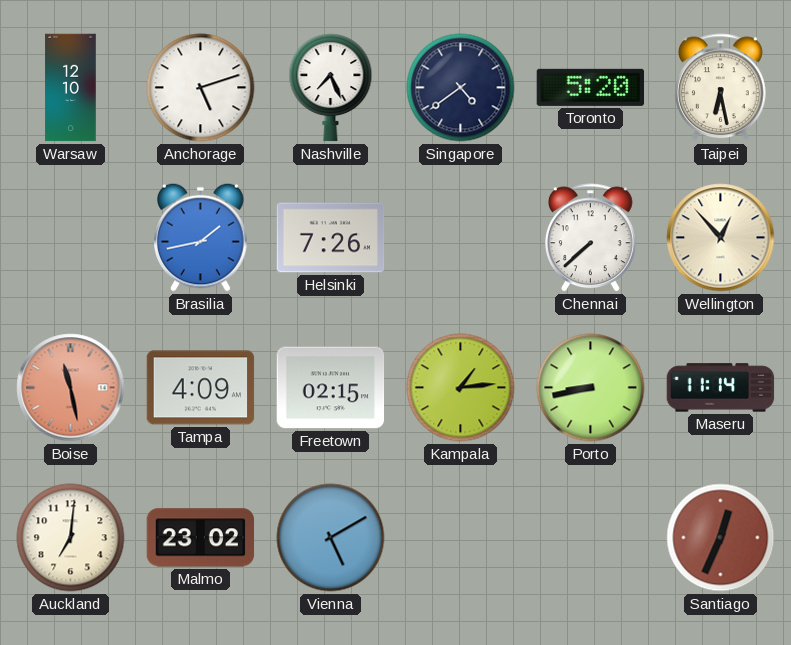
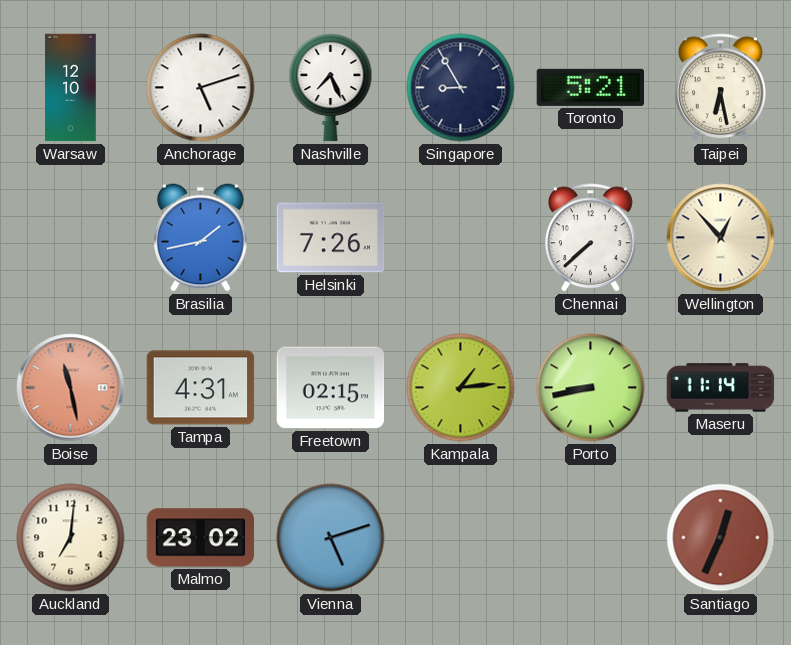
Singapore: 4:39 -> 8:55
Toronto: 5:20 -> 5:21
Tampa: 4:09 -> 4:31
Vienna: 5:10 -> 5:12
